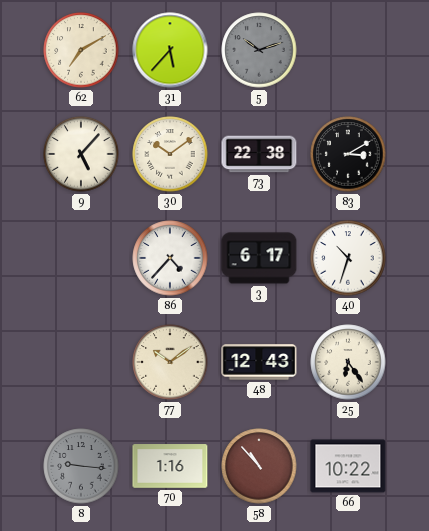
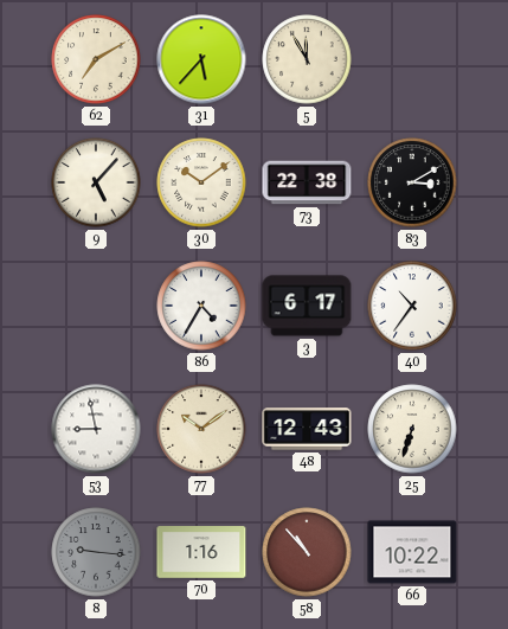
5: 10:12 -> 11:55
5 dial: grey -> cream
86: 4:37 -> 4:35
40: 10:33 -> 10:36
53: none -> 8:58
25: 6:24 -> 6:33
